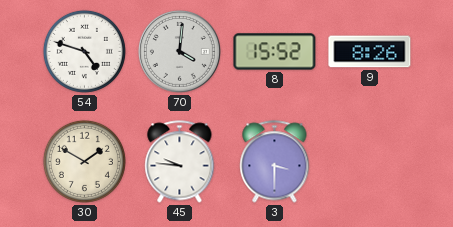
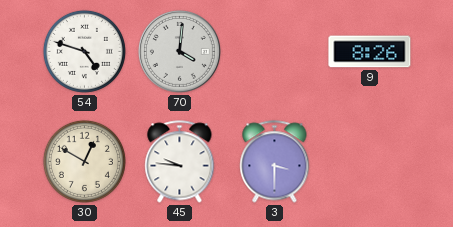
8: 15:52 -> none
30: 1:50 -> 12:50
